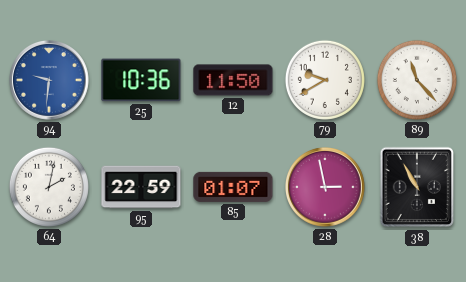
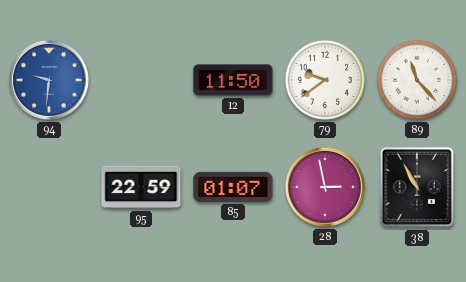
25: 10:36 -> none
79: 9:40 -> 9:39
64: 2:02 -> none
